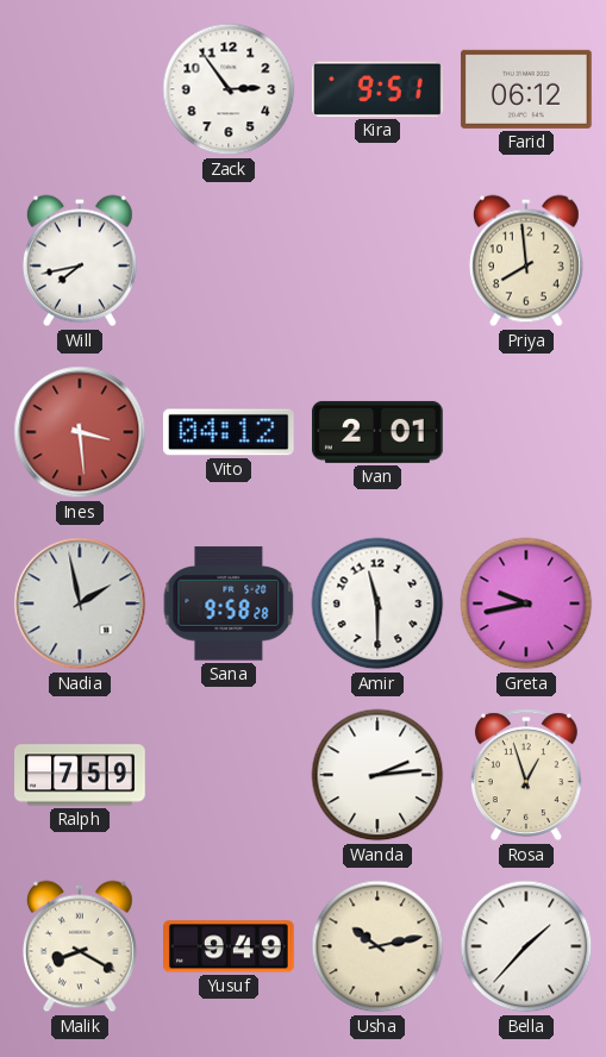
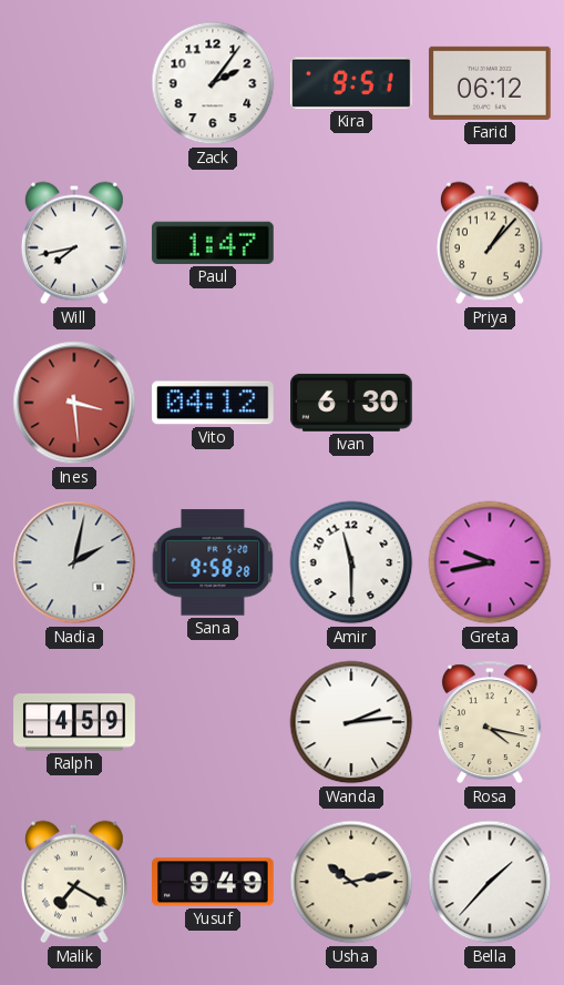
Zack: 2:54 -> 2:06
Paul: none -> 1:47
Priya: 7:59 -> 1:07
Ivan: 2:01 -> 6:30
Nadia: 1:58 -> 2:02
Ralph: 7:59 -> 4:59
Rosa: 12:57 -> 4:17
Malik: 8:20 -> 7:20
